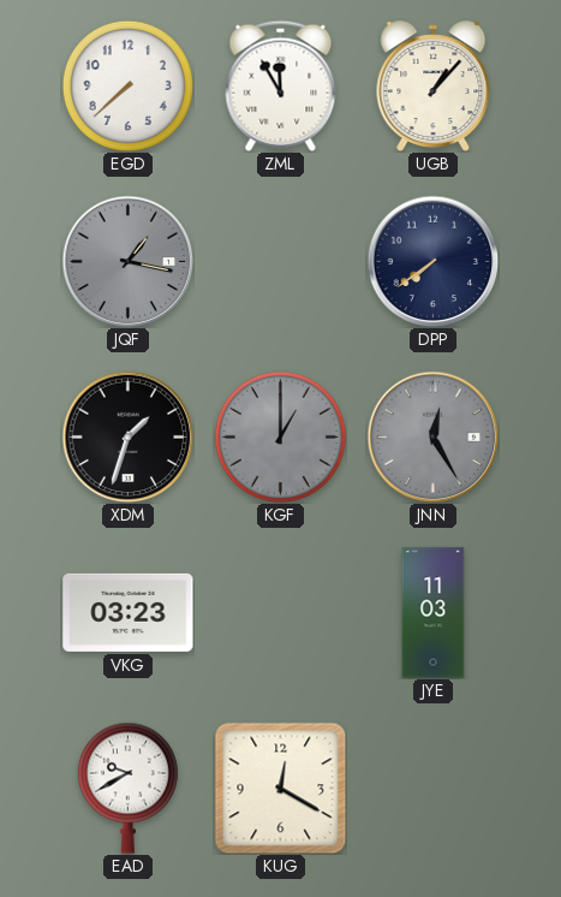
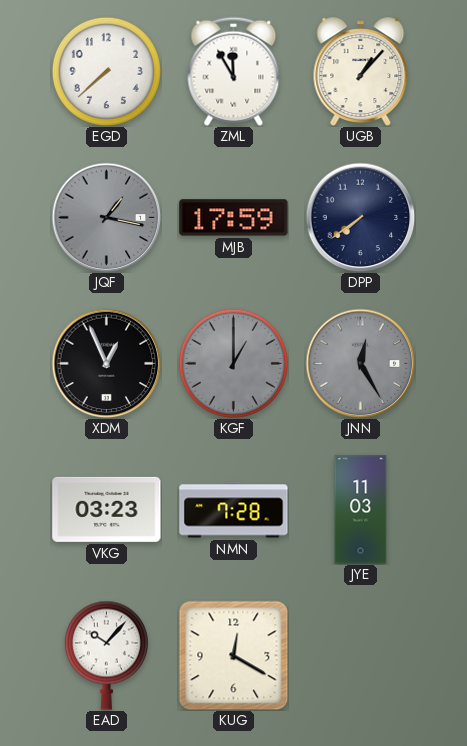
MJB: none -> 17:59
XDM: 1:33 -> 12:56
NMN: none -> 7:28
EAD: 9:40 -> 10:07
